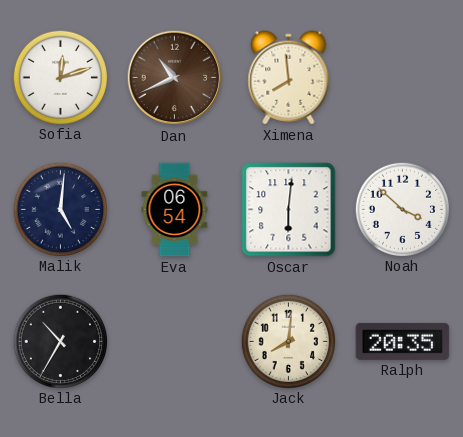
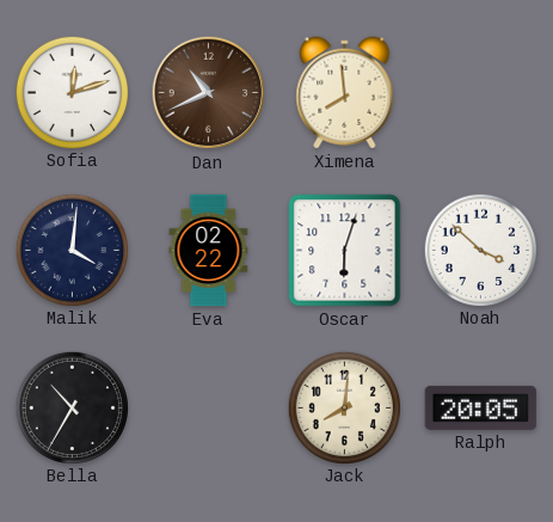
Malik: 5:01 -> 4:01
Eva: 06:54 -> 02:22
Oscar: 6:01 -> 6:03
Ralph: 20:35 -> 20:05
